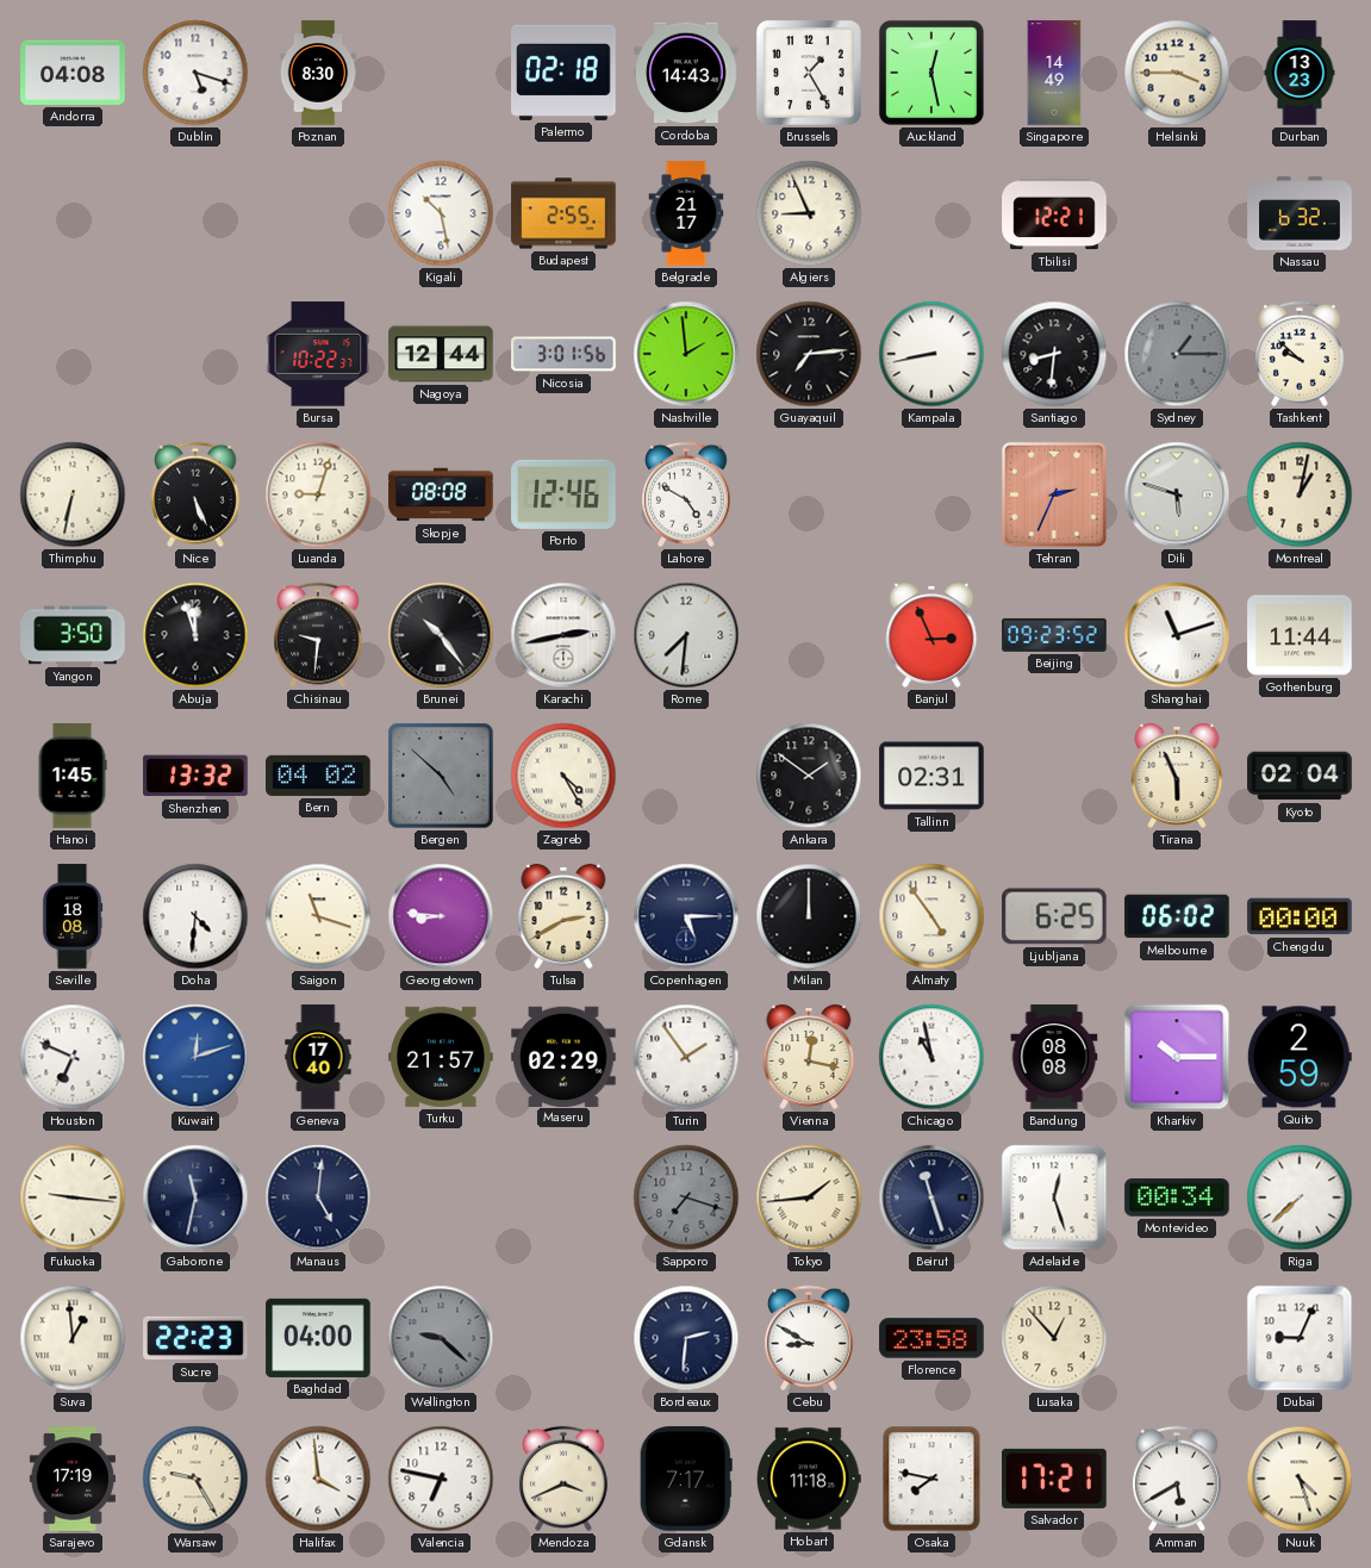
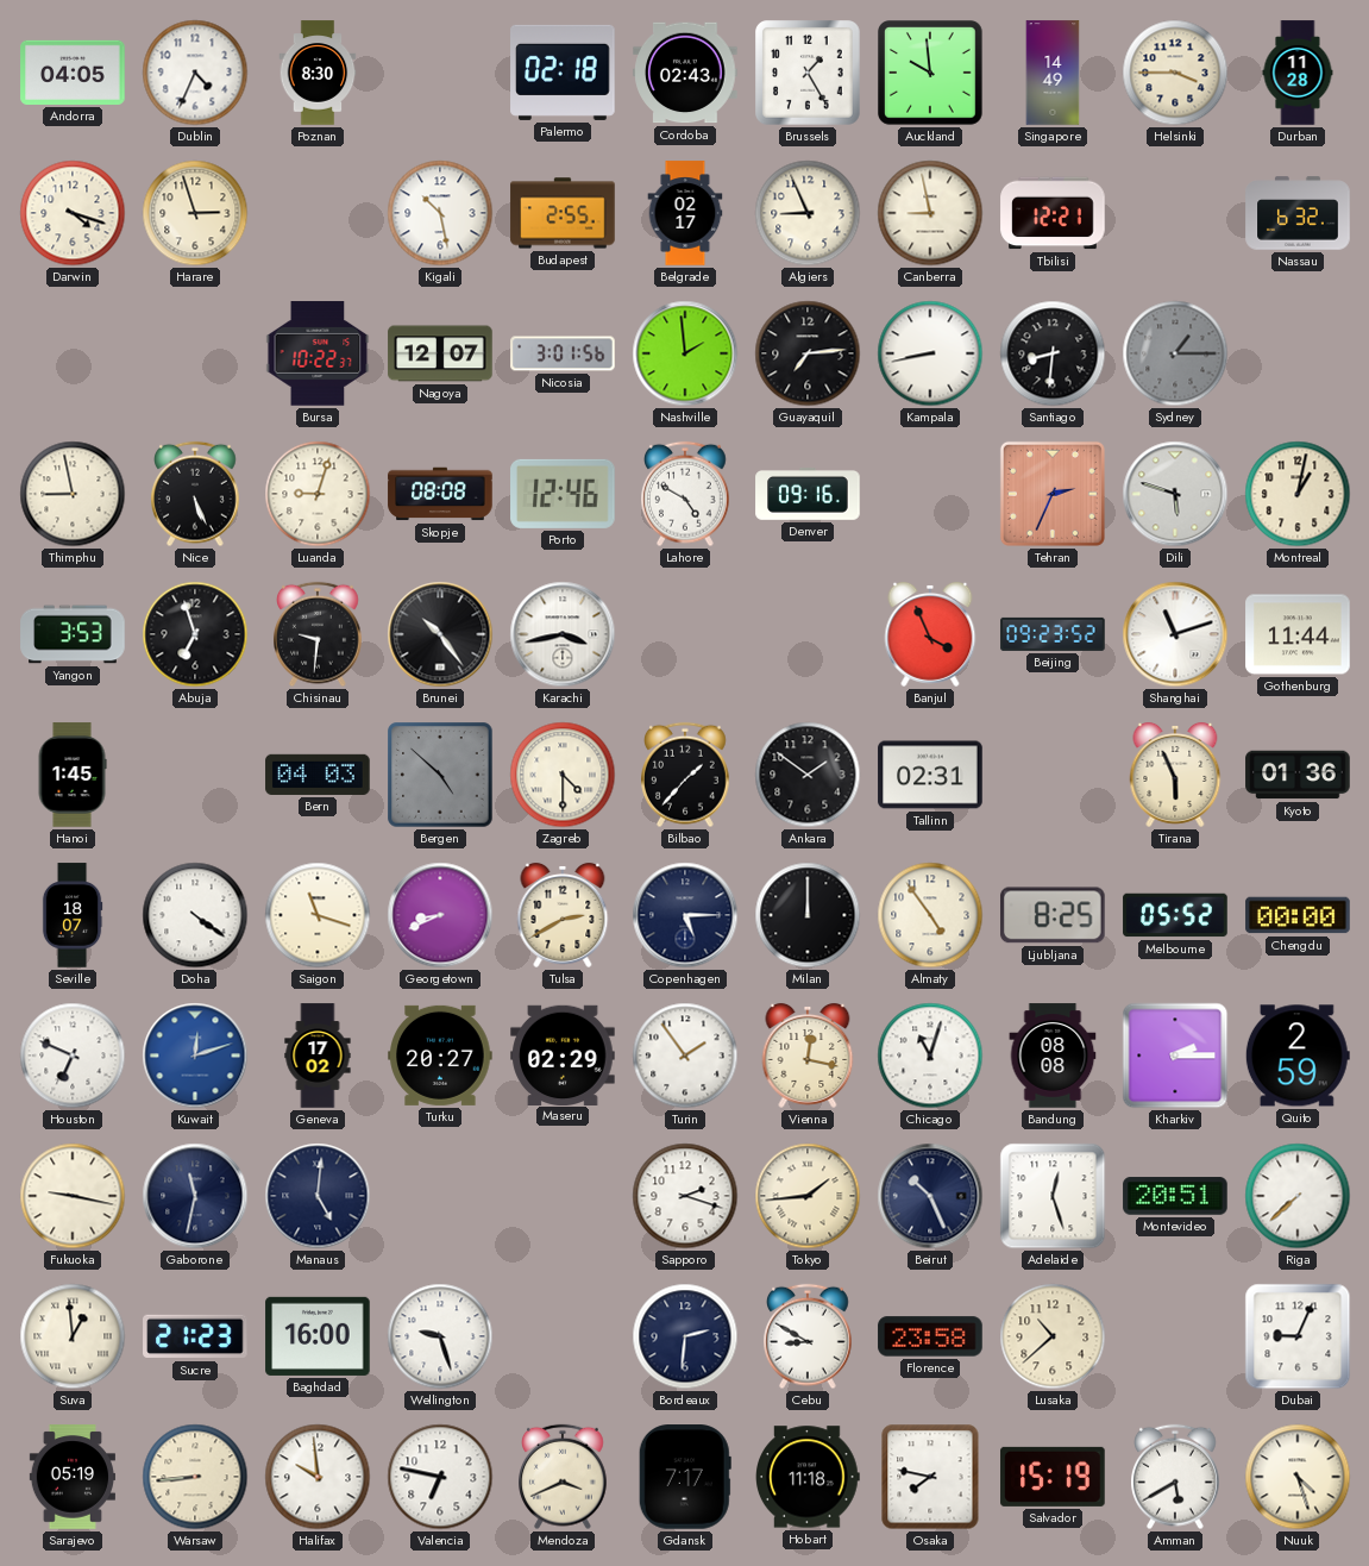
Andorra: 04:08 -> 04:05
Dublin: 5:18 -> 4:34
Cordoba: 14:43 -> 02:43
Auckland: 12:28 -> 9:59
Durban: 13:23 -> 11:28
Darwin: none -> 4:18
Harare: none -> 2:57
Belgrade: 21:17 -> 02:17
Canberra: none -> 8:58
Nagoya: 12:44 -> 12:07
Tashkent: 9:52 -> none
Thimphu: 6:32 -> 8:58
Denver: none -> 09:16
Yangon: 3:50 -> 3:53
Abuja: 11:57 -> 6:57
Karachi: 2:43 -> 3:43
Rome: 7:31 -> none
Banjul: 2:56 -> 3:56
Shenzhen: 13:32 -> none
Bern: 04:02 -> 04:03
Zagreb: 4:25 -> 4:30
Bilbao: none -> 1:37
Kyoto: 02:04 -> 01:36
Seville: 18:08 -> 18:07
Doha: 4:31 -> 4:21
Georgetown: 8:46 -> 8:41
Ljubljana: 6:25 -> 8:25
Melbourne: 06:02 -> 05:52
Geneva: 17:40 -> 17:02
Turku: 21:57 -> 20:27
Chicago: 10:58 -> 11:03
Kharkiv: 10:15 -> 2:15
Fukuoka: 9:16 -> 9:17
Sapporo: 7:18 -> 2:18
Sapporo dial: grey -> white
Beirut: 11:27 -> 10:26
Montevideo: 00:34 -> 20:51
Sucre: 22:23 -> 21:23
Baghdad: 04:00 -> 16:00
Wellington: 9:22 -> 9:27
Wellington dial: grey -> white
Lusaka: 12:53 -> 10:38
Sarajevo: 17:19 -> 05:19
Warsaw: 9:25 -> 8:44
Halifax: 3:59 -> 9:59
Salvador: 17:21 -> 15:19
